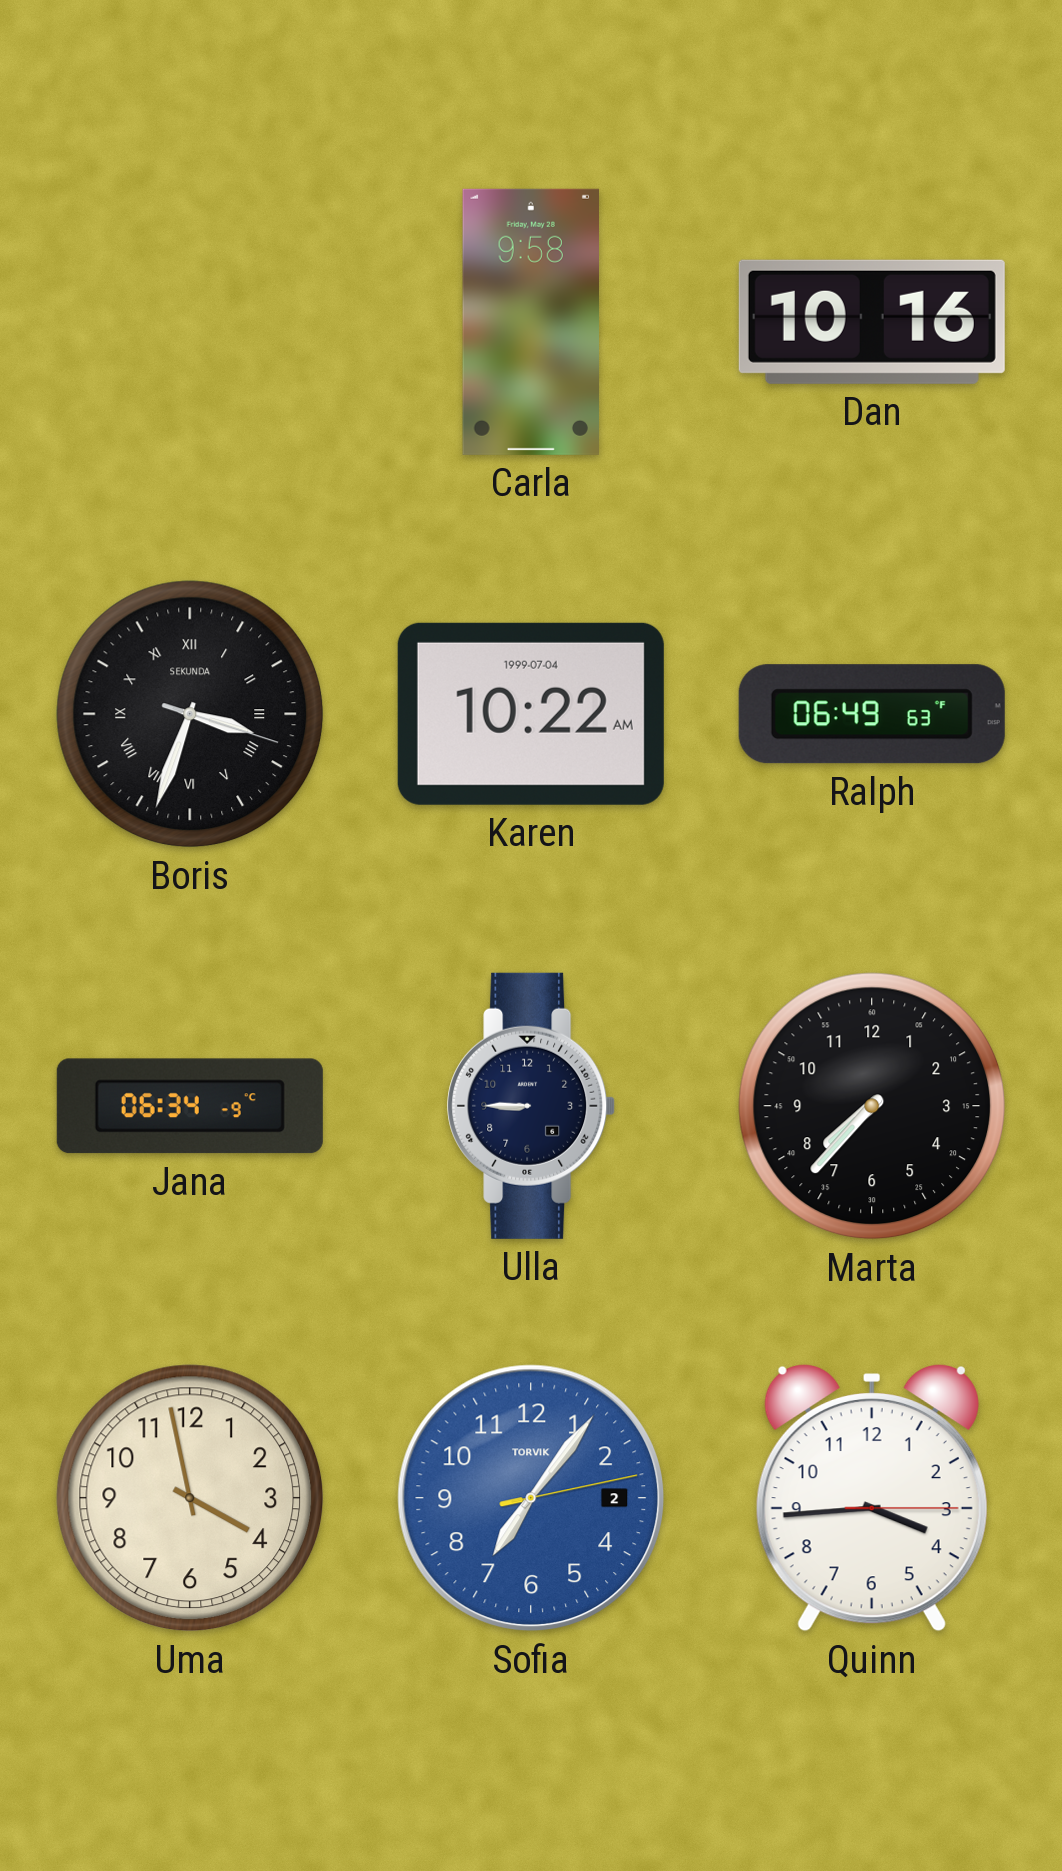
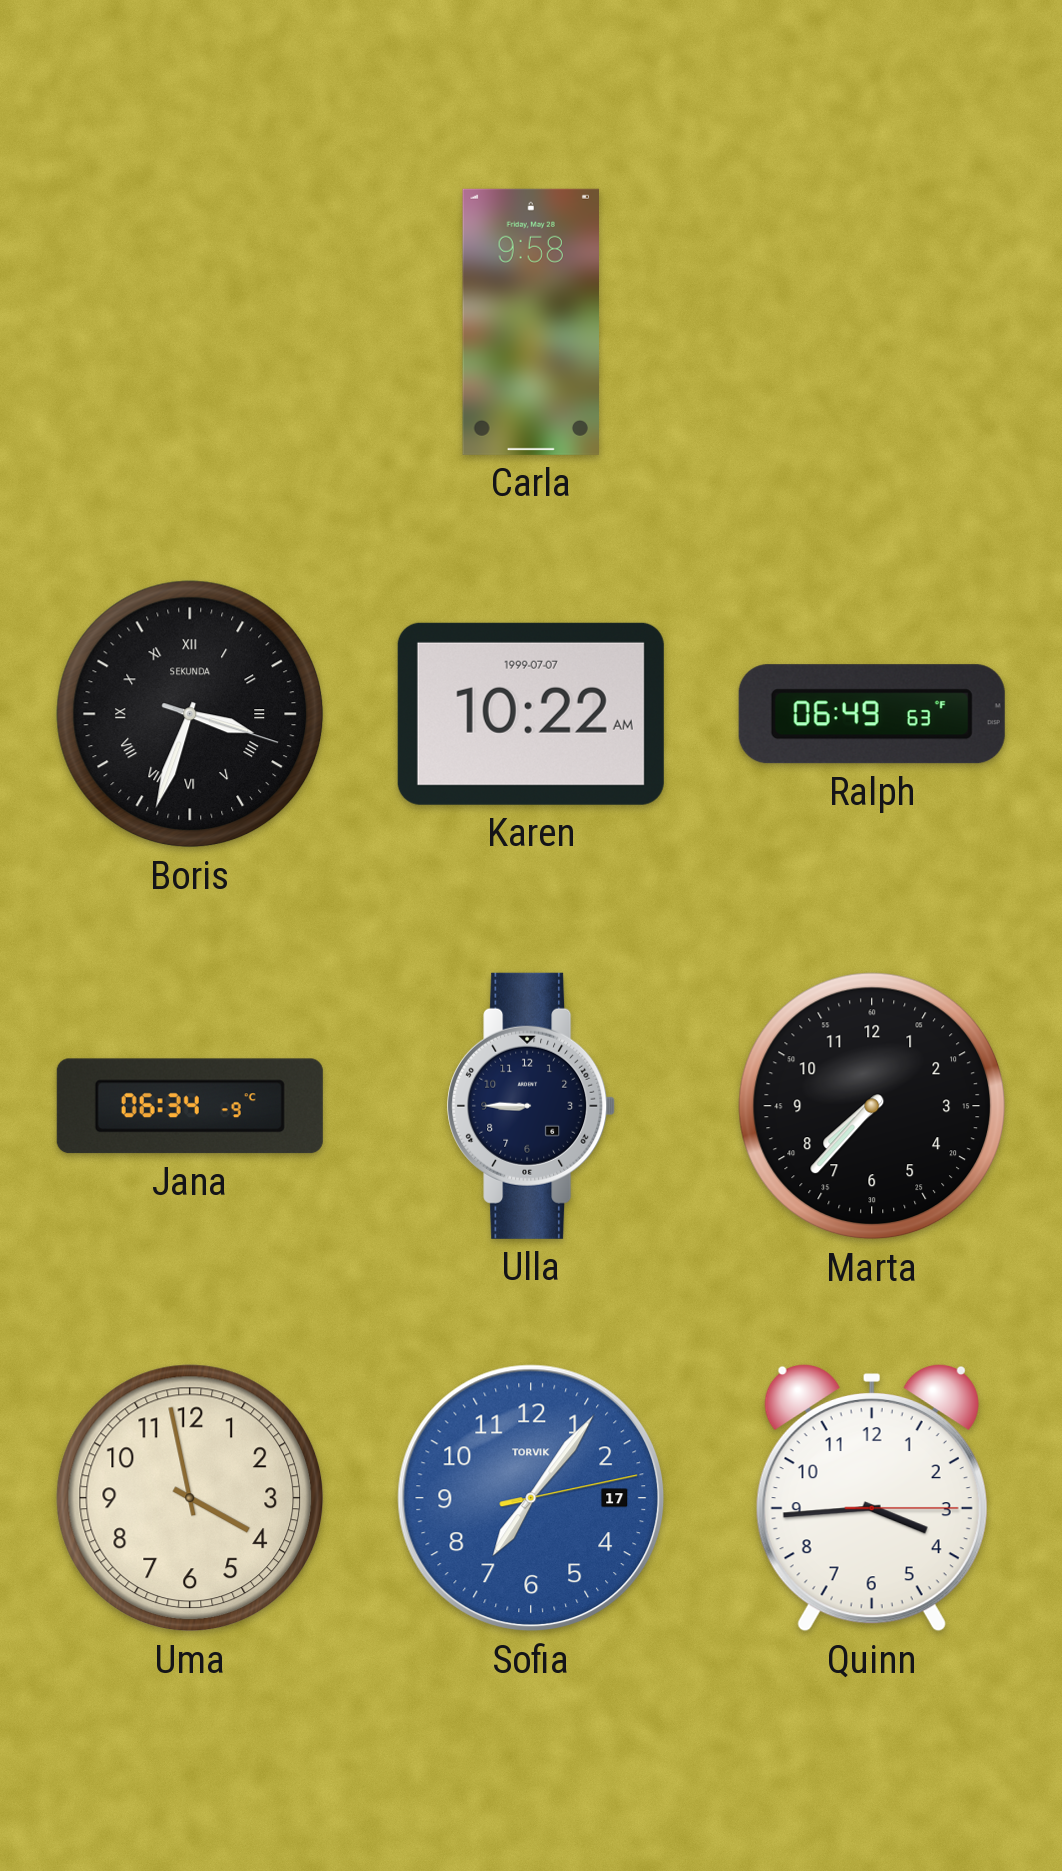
Dan: 10:16 -> none
Karen date: 1999-07-04 -> 1999-07-07
Sofia date: 2 -> 17
